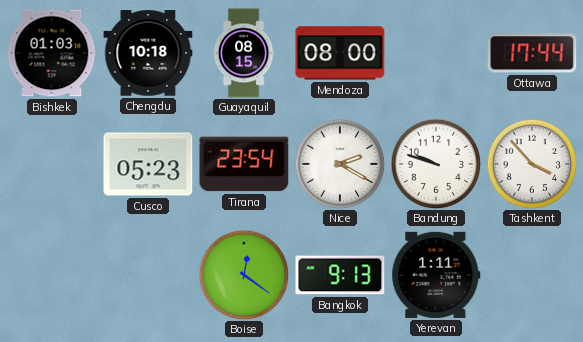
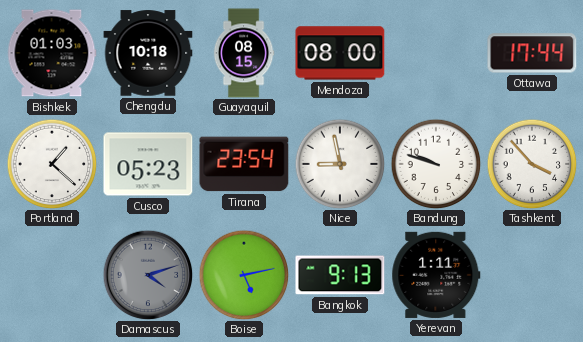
Portland: none -> 1:22
Nice: 2:20 -> 8:58
Damascus: none -> 4:12
Boise: 12:21 -> 5:13
